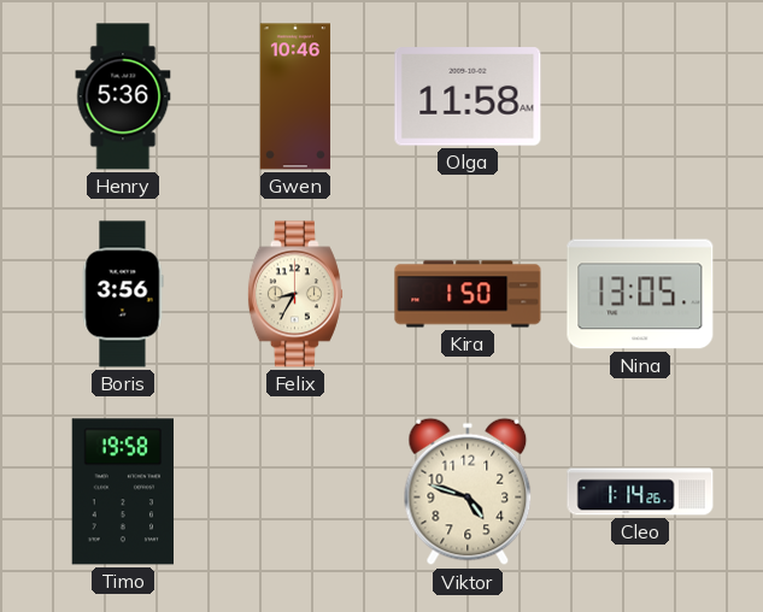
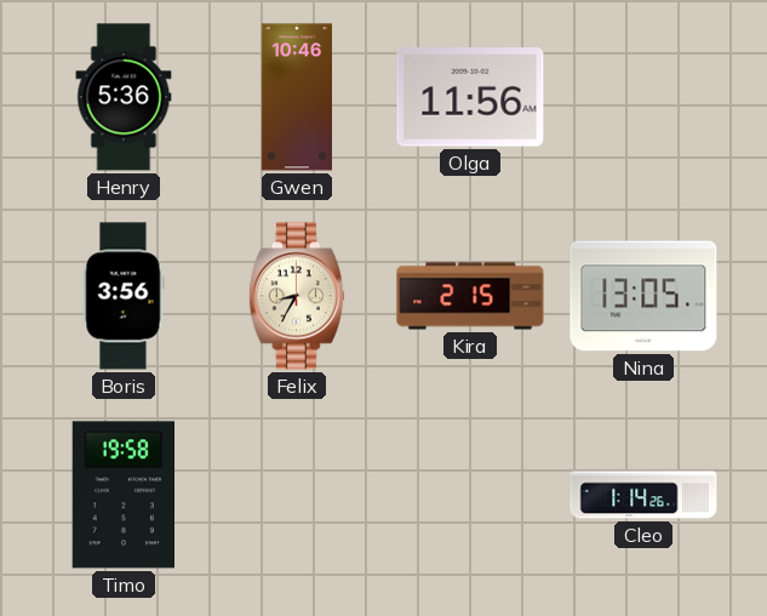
Olga: 11:58 -> 11:56
Kira: 1:50 -> 2:15
Viktor: 4:48 -> none
